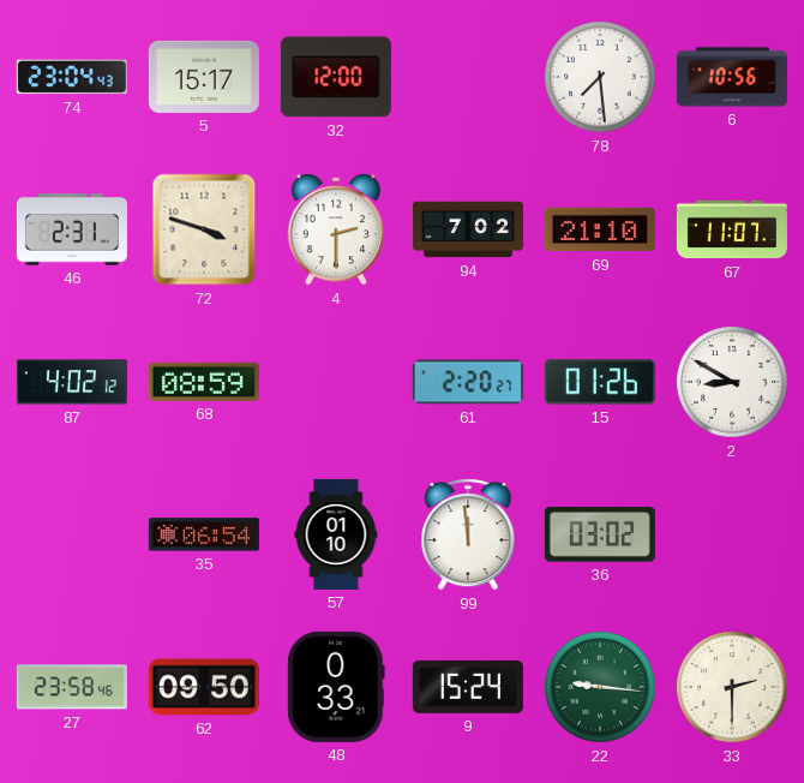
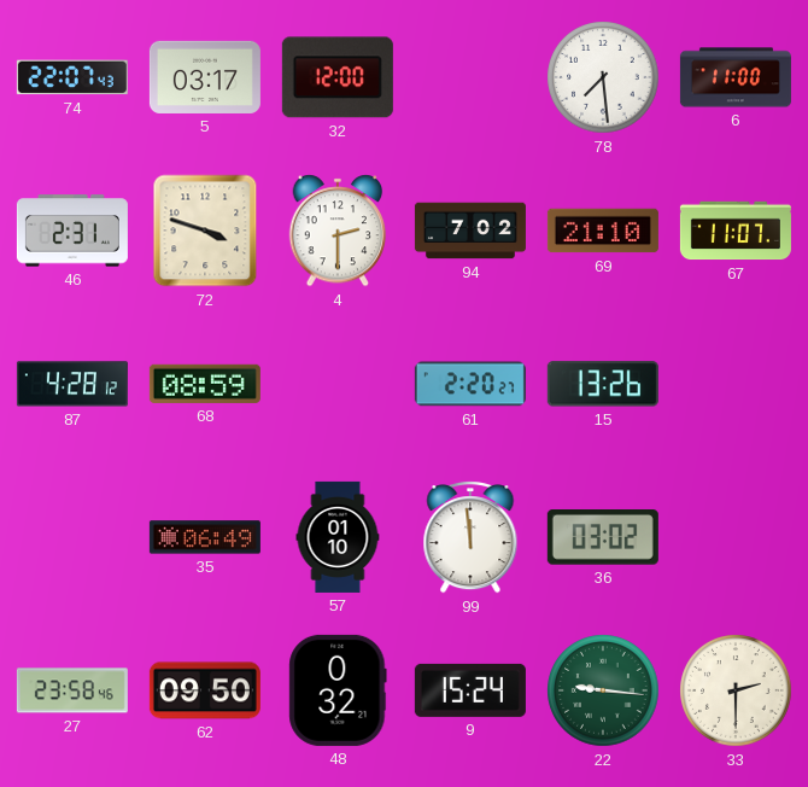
74: 23:04 -> 22:07
5: 15:17 -> 03:17
6: 10:56 -> 11:00
87: 4:02 -> 4:28
15: 01:26 -> 13:26
2: 8:50 -> none
35: 06:54 -> 06:49
48: 0:33 -> 0:32
